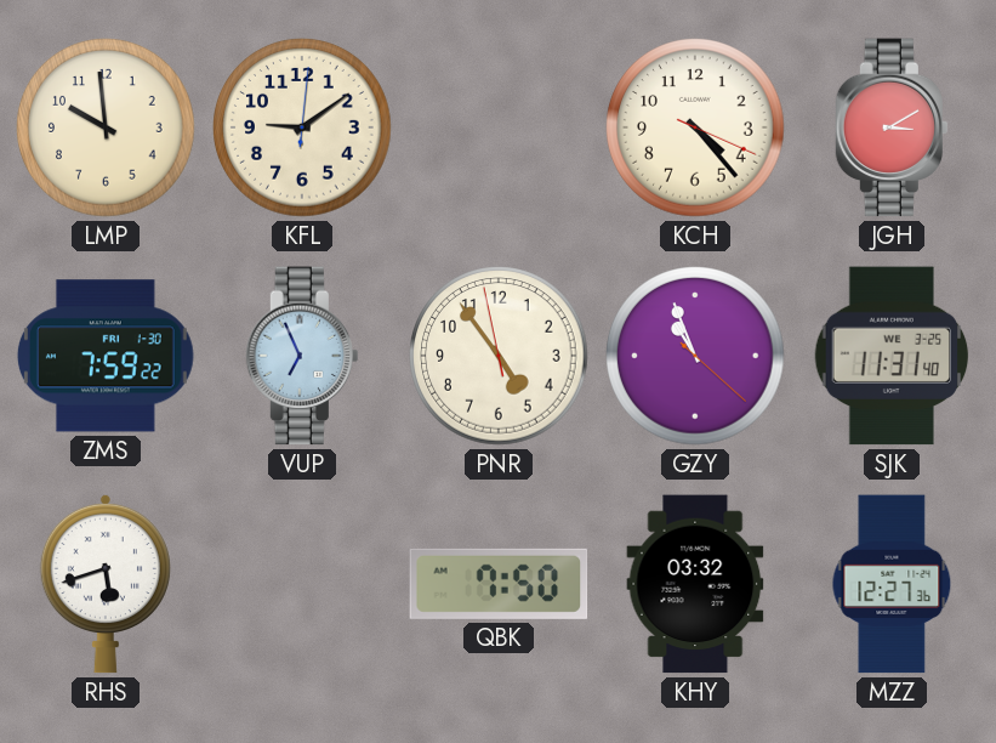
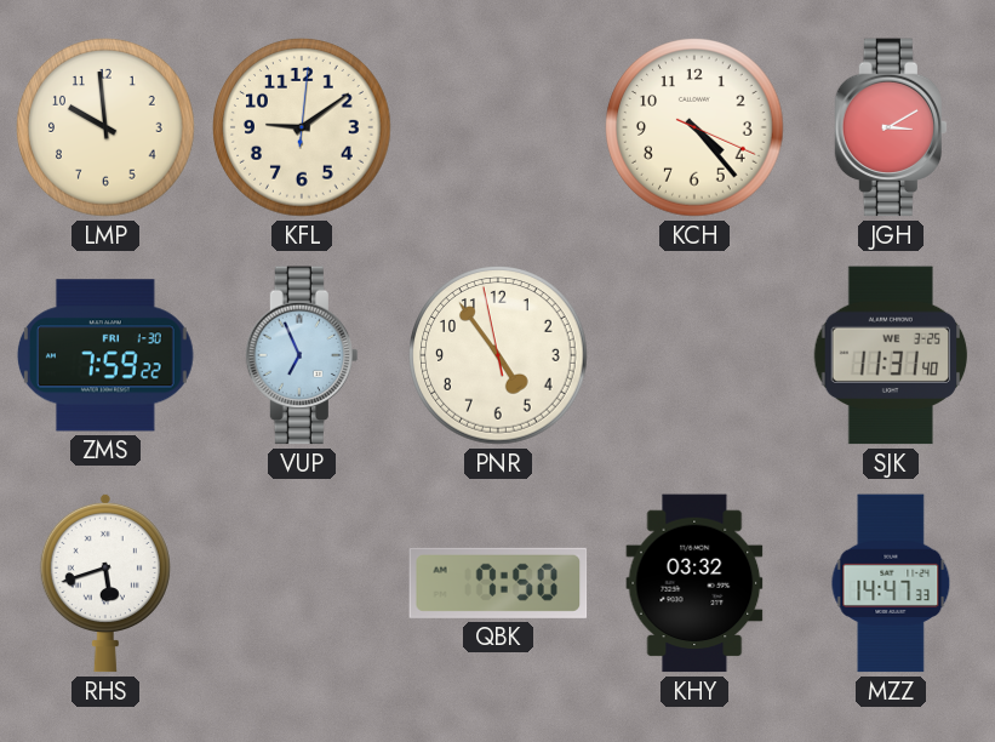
GZY: 10:56 -> none
MZZ: 12:27 -> 14:47
